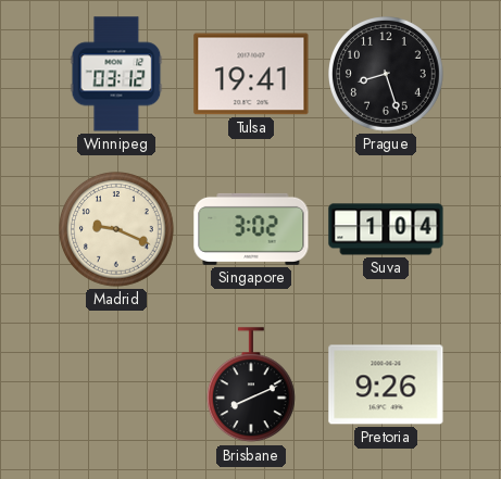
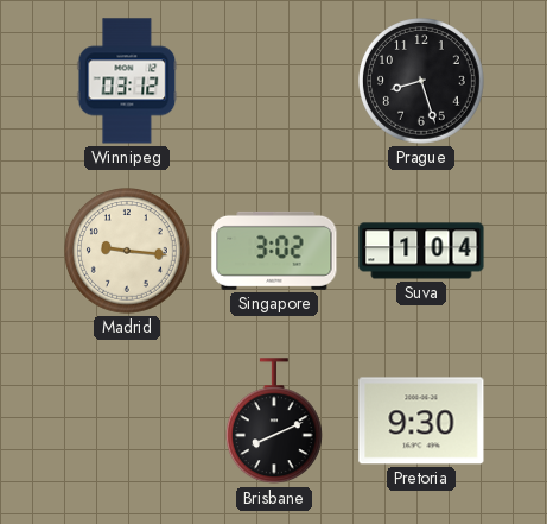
Tulsa: 19:41 -> none
Madrid: 9:19 -> 9:16
Pretoria: 9:26 -> 9:30
